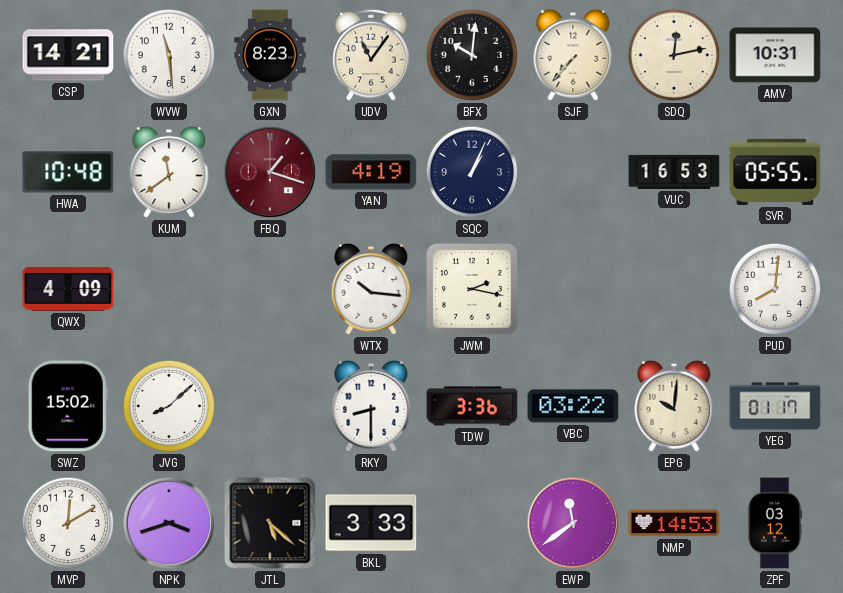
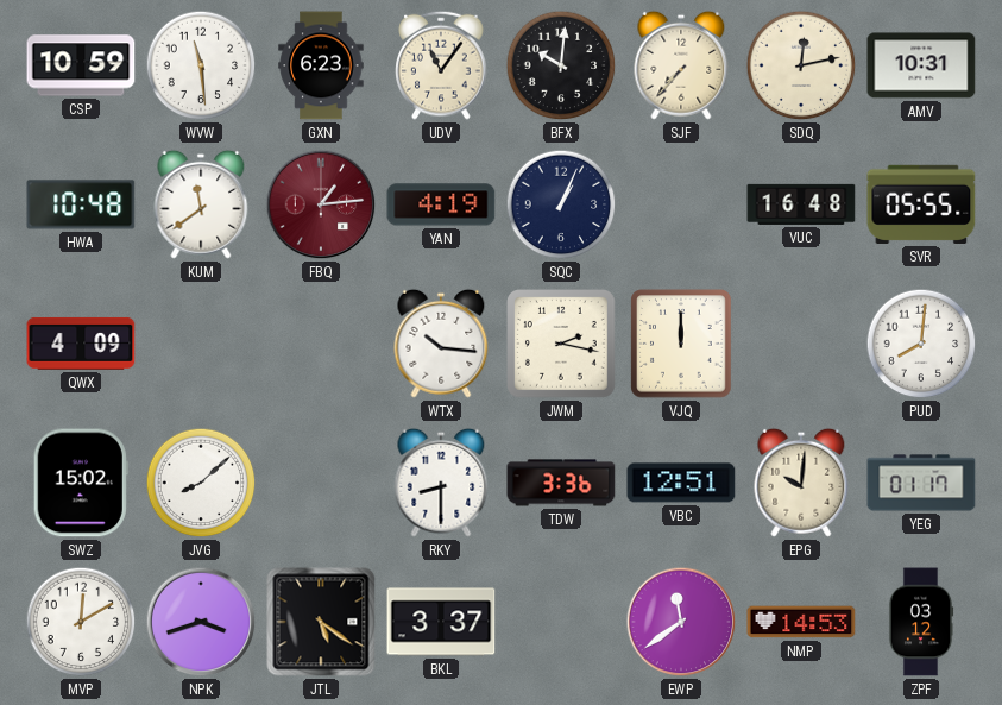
CSP: 14:21 -> 10:59
GXN: 8:23 -> 6:23
FBQ: 1:18 -> 1:14
VUC: 16:53 -> 16:48
VJQ: none -> 12:00
VBC: 03:22 -> 12:51
JTL: 5:22 -> 5:21
BKL: 3:33 -> 3:37
